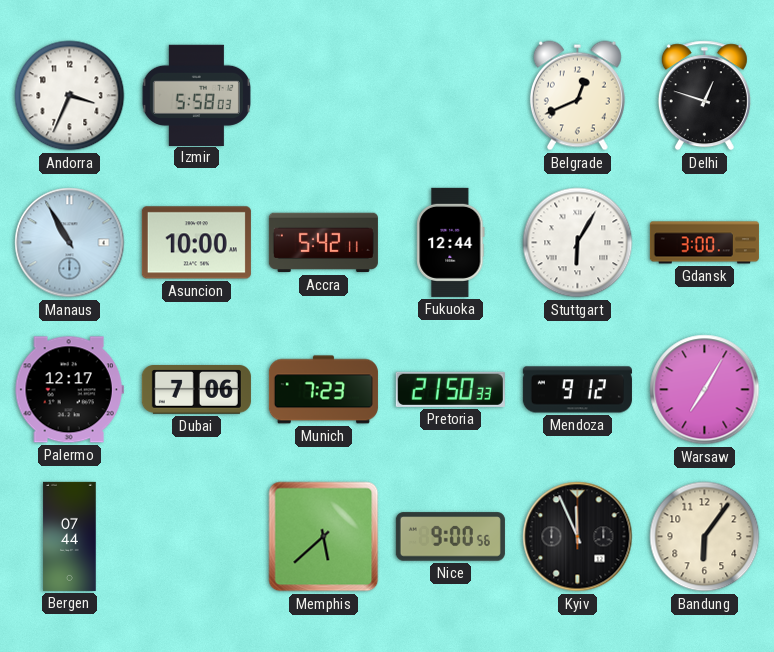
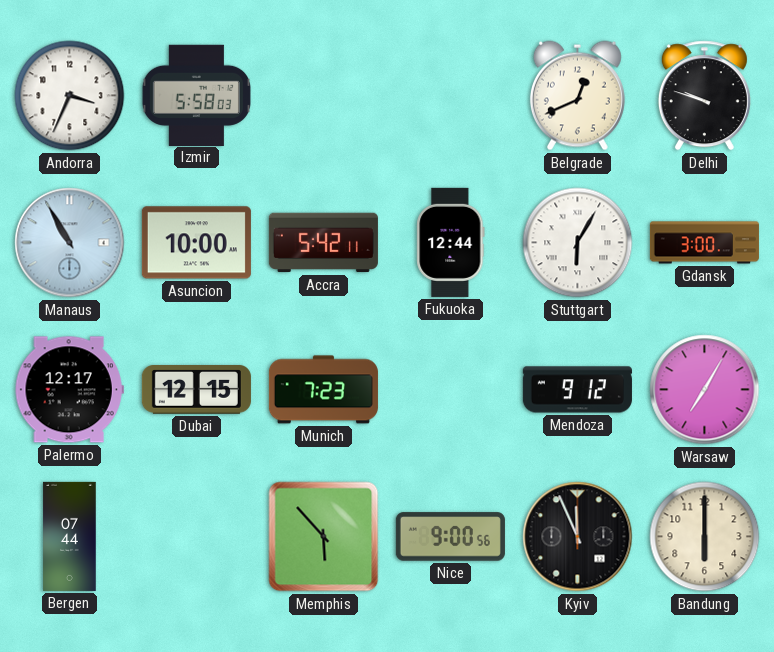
Delhi: 12:48 -> 9:48
Dubai: 7:06 -> 12:15
Pretoria: 21:50 -> none
Memphis: 5:38 -> 5:53
Bandung: 6:06 -> 6:00
